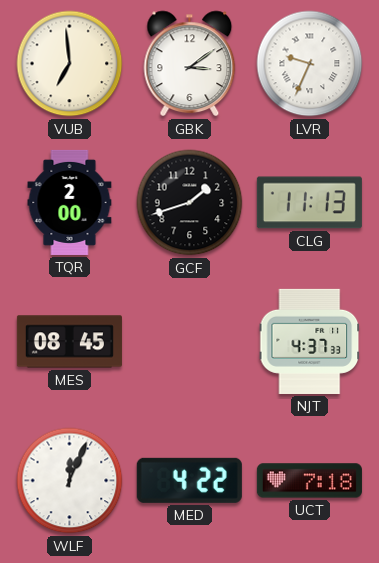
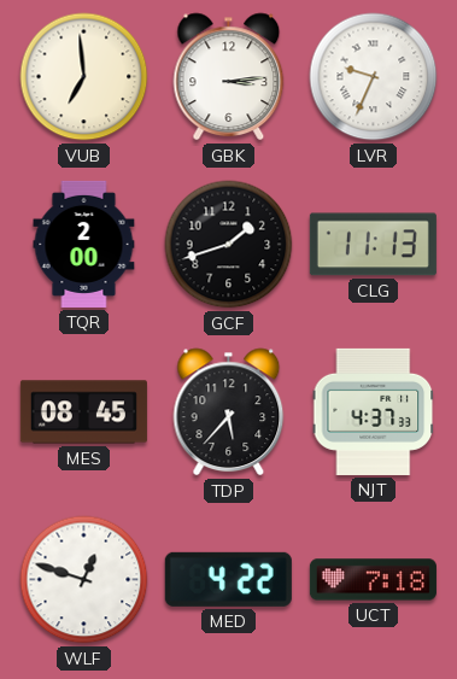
GBK: 3:09 -> 3:14
TDP: none -> 5:37
WLF: 12:04 -> 12:48
